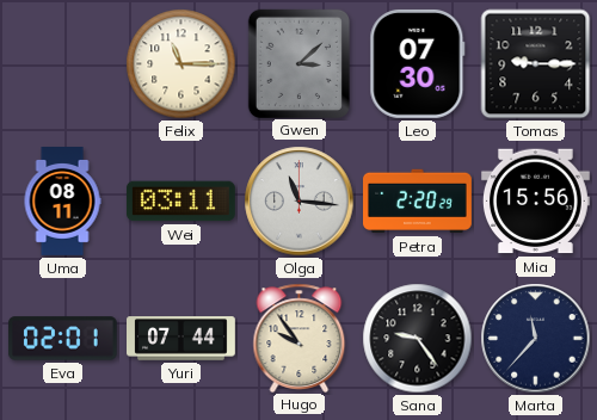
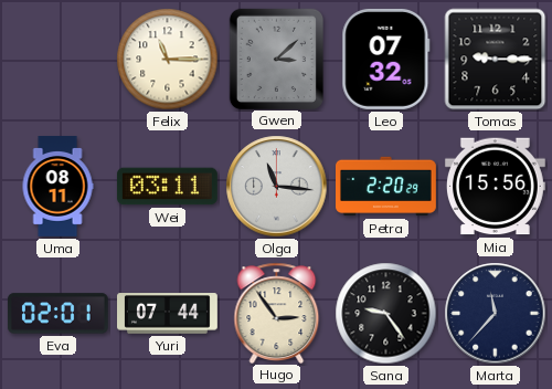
Leo: 07:30 -> 07:32
Hugo: 9:54 -> 2:54
